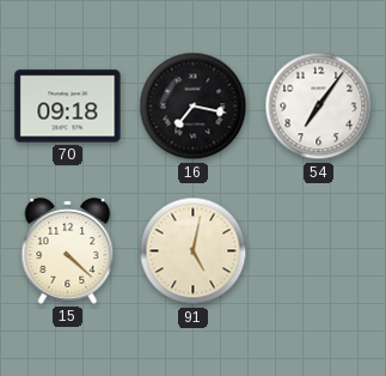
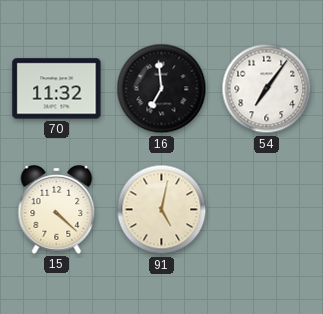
70: 09:18 -> 11:32
16: 7:17 -> 6:59
